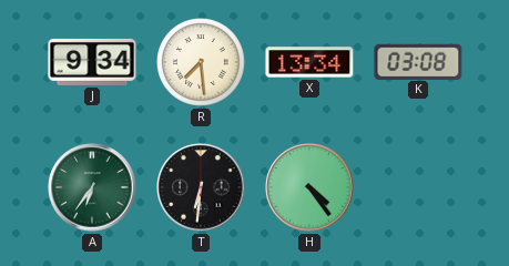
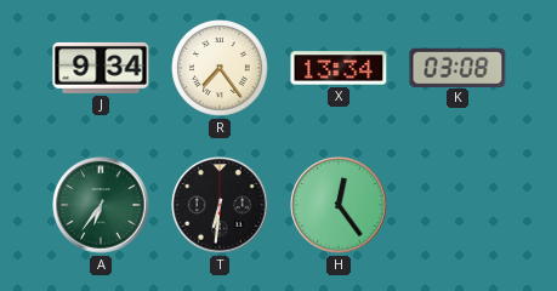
R: 7:29 -> 7:24
H: 4:24 -> 12:24
